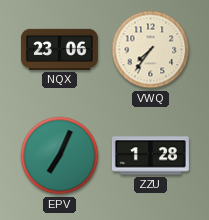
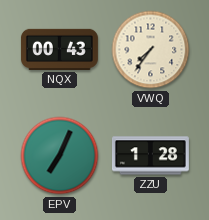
NQX: 23:06 -> 00:43
